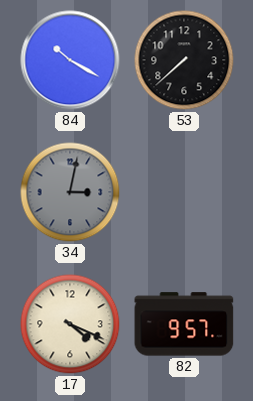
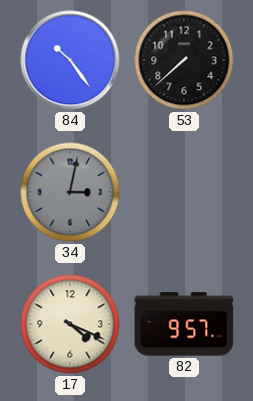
84: 10:20 -> 10:24
